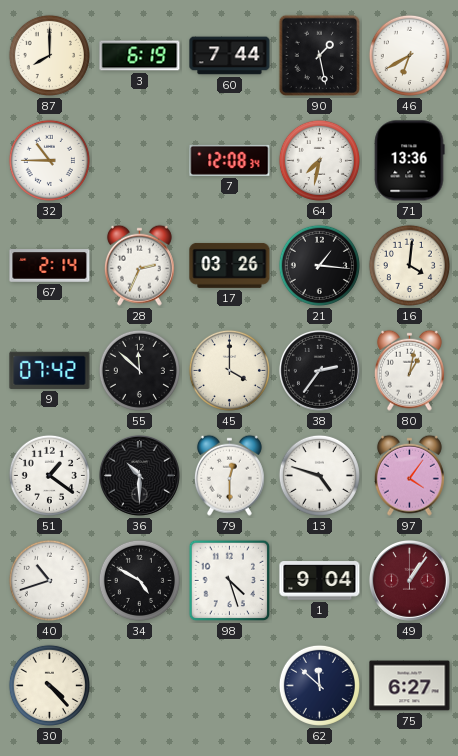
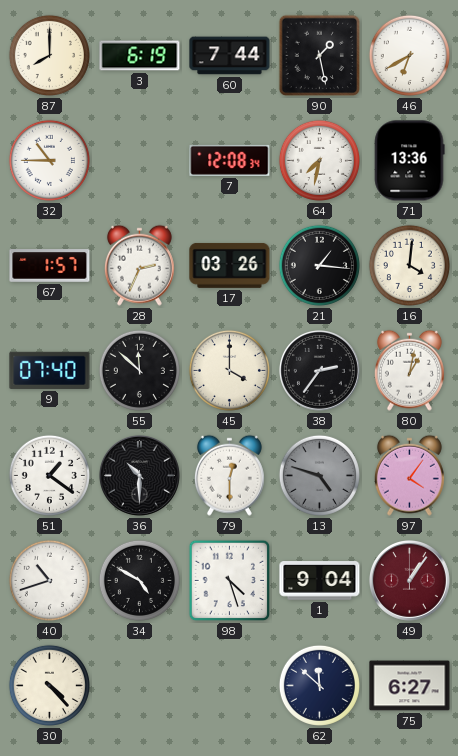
67: 2:14 -> 1:57
9: 07:42 -> 07:40
13 dial: white -> grey
